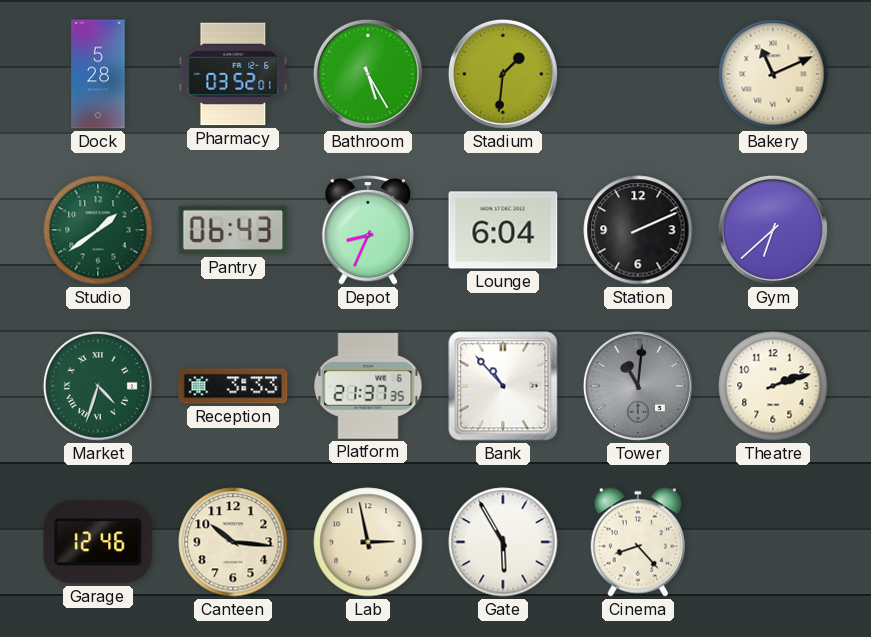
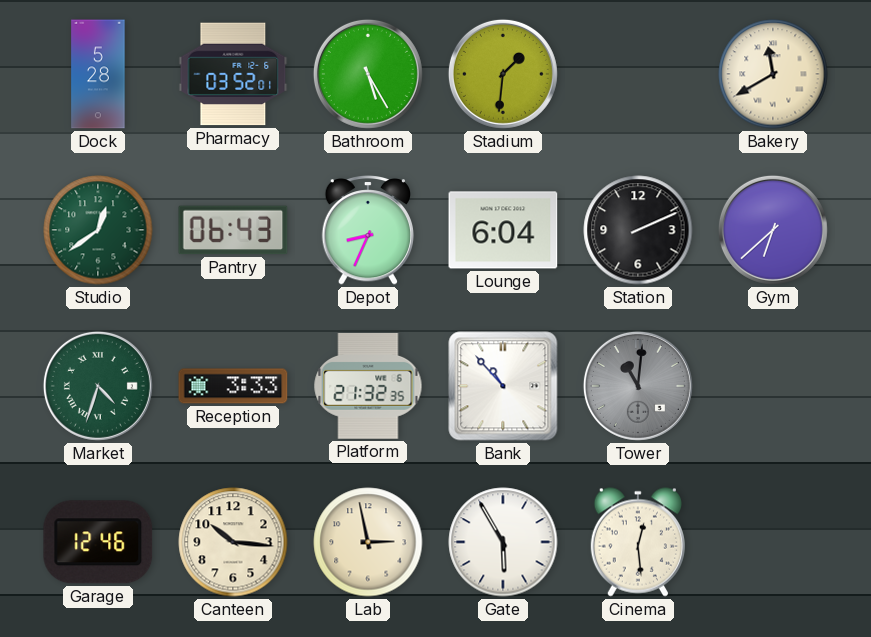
Bakery: 11:11 -> 11:40
Studio: 1:39 -> 12:39
Platform: 21:37 -> 21:32
Theatre: 2:12 -> none
Cinema: 8:23 -> 12:29
